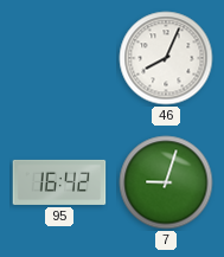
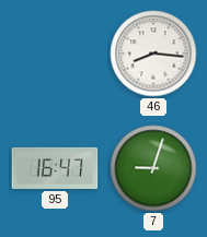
46: 8:04 -> 8:16
95: 16:42 -> 16:47
